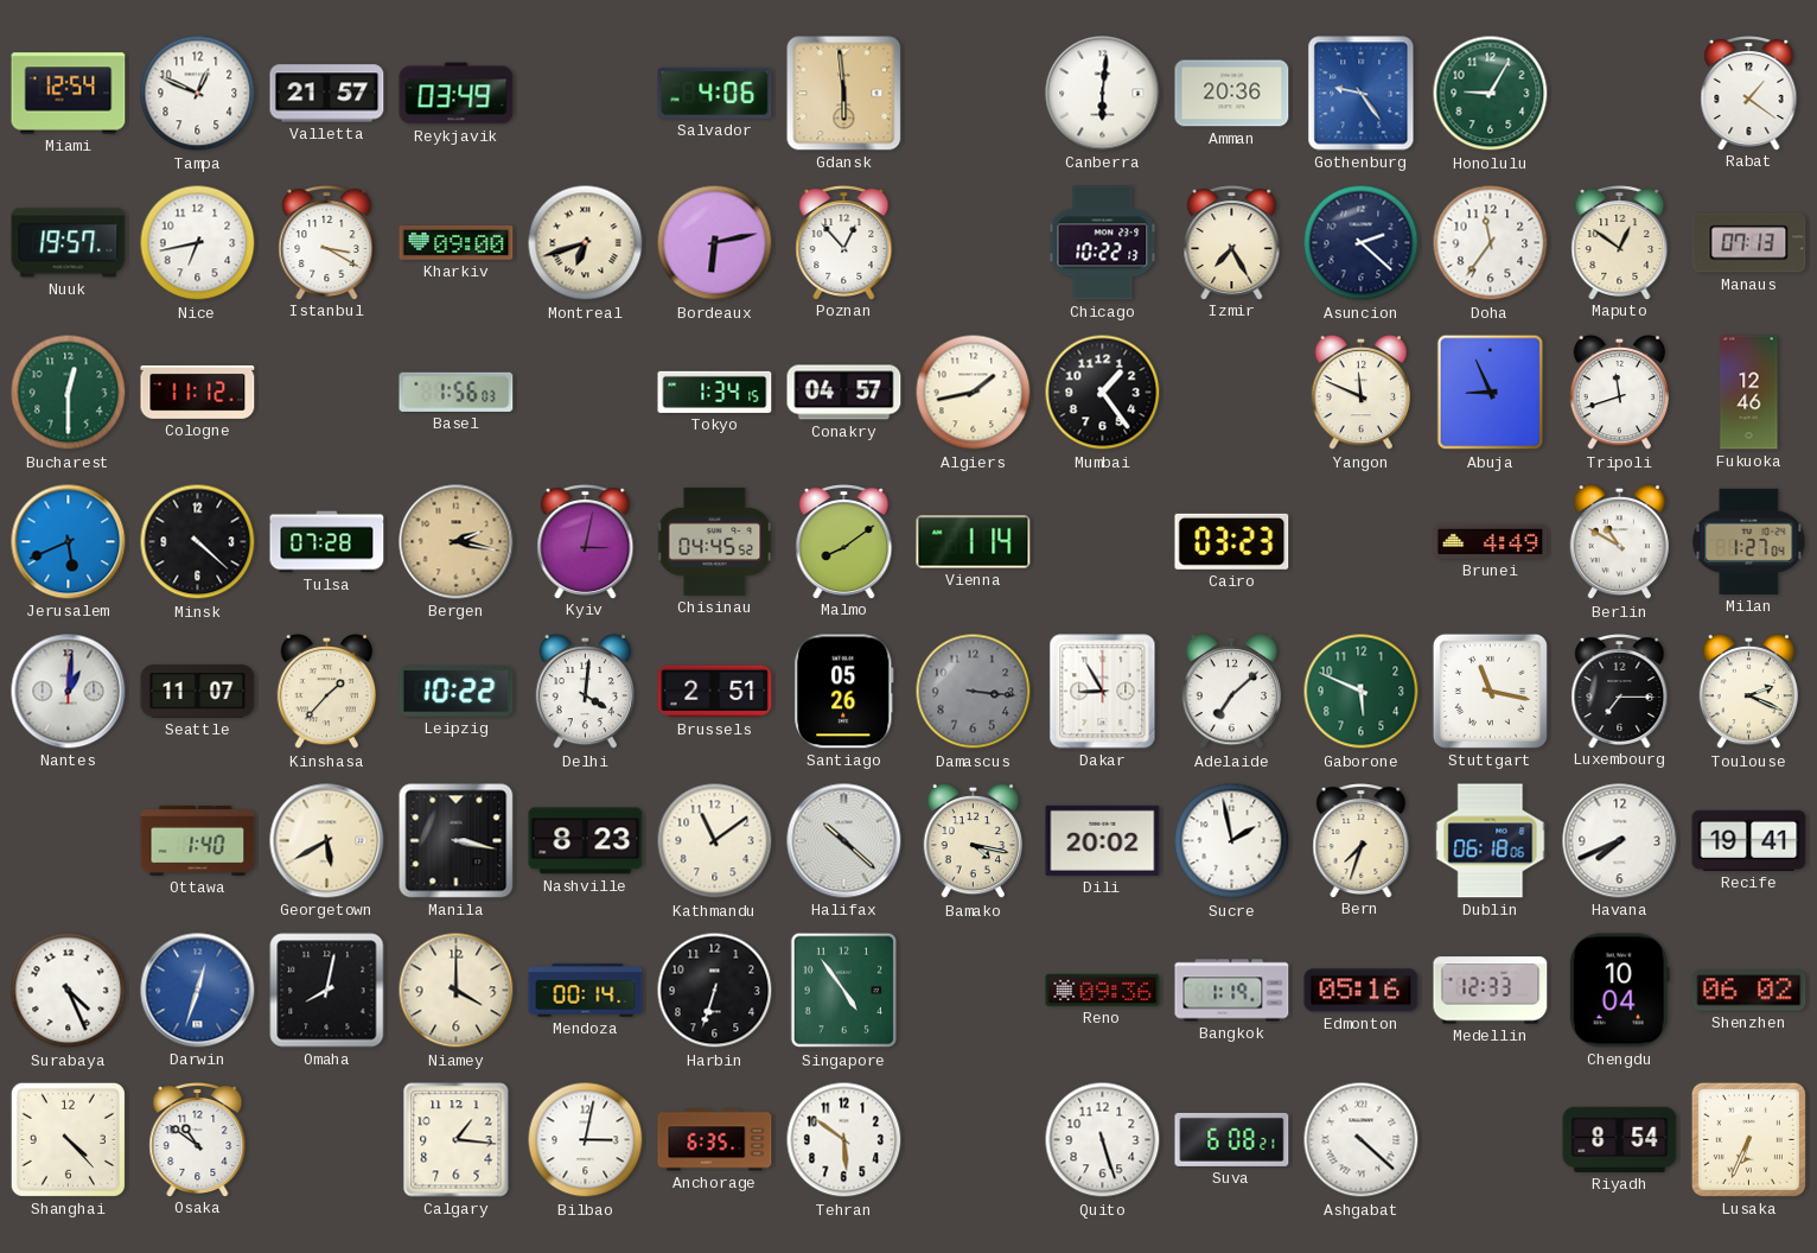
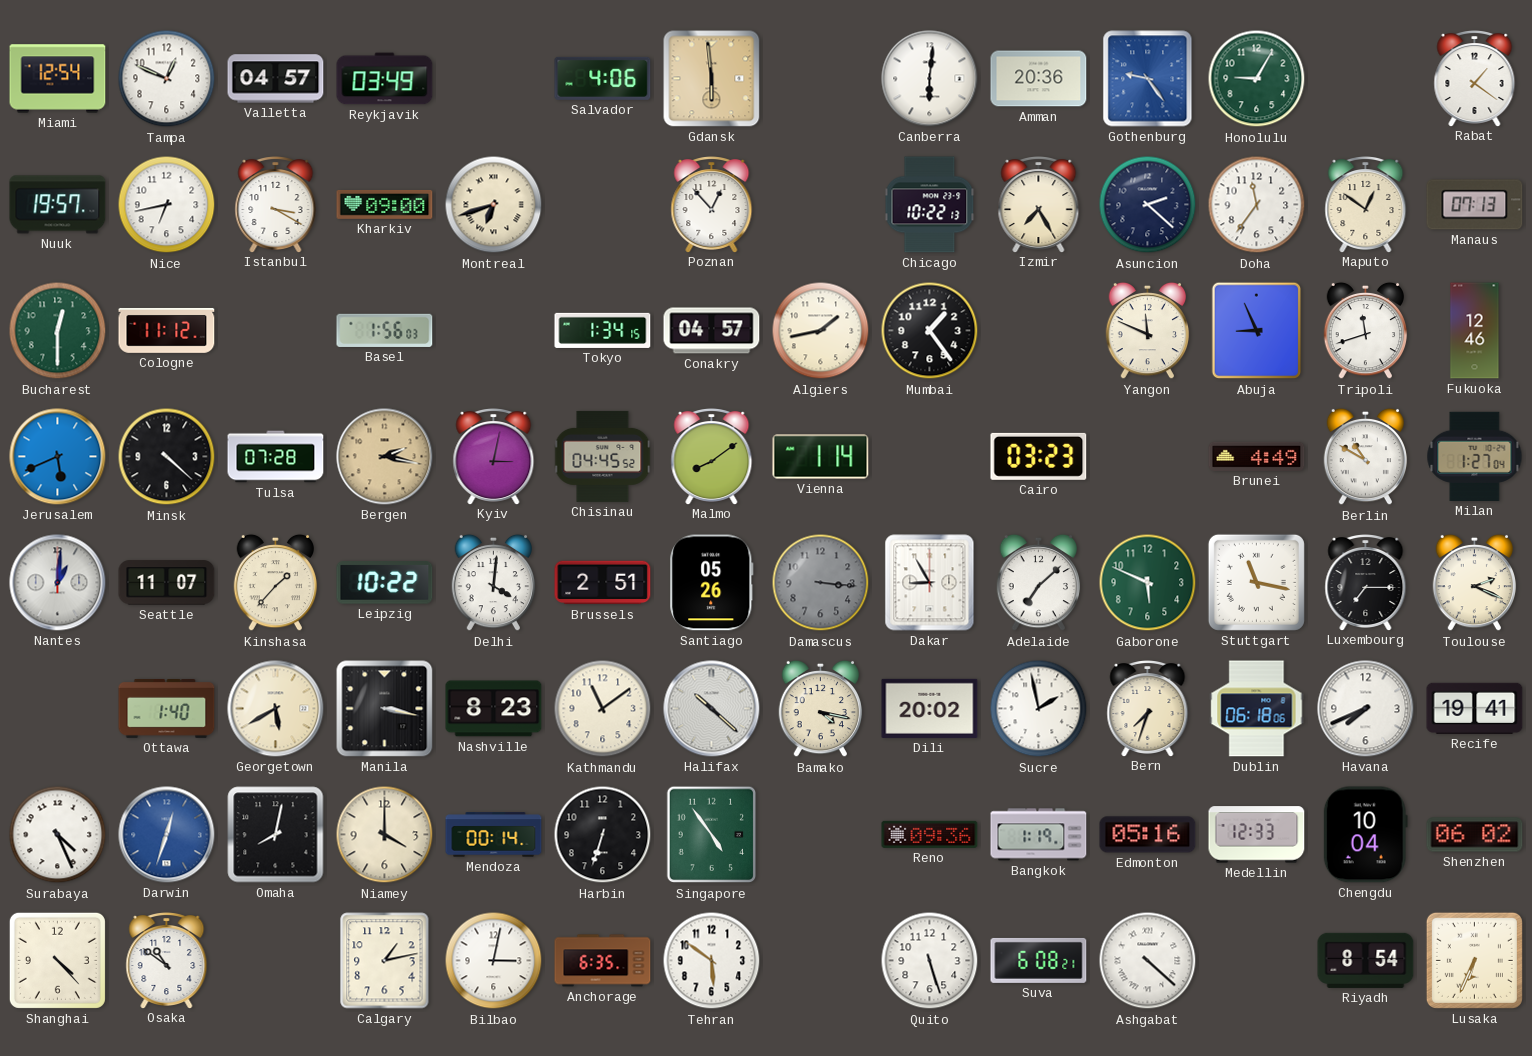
Valletta: 21:57 -> 04:57
Bordeaux: 6:13 -> none
Calgary: 1:16 -> 1:13
